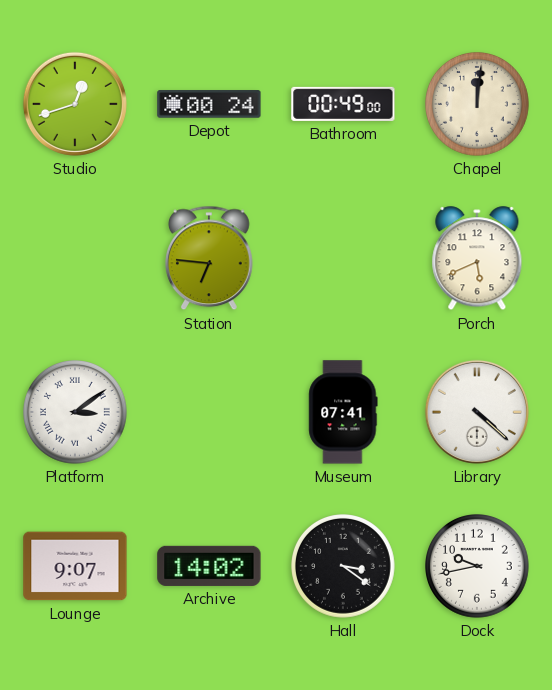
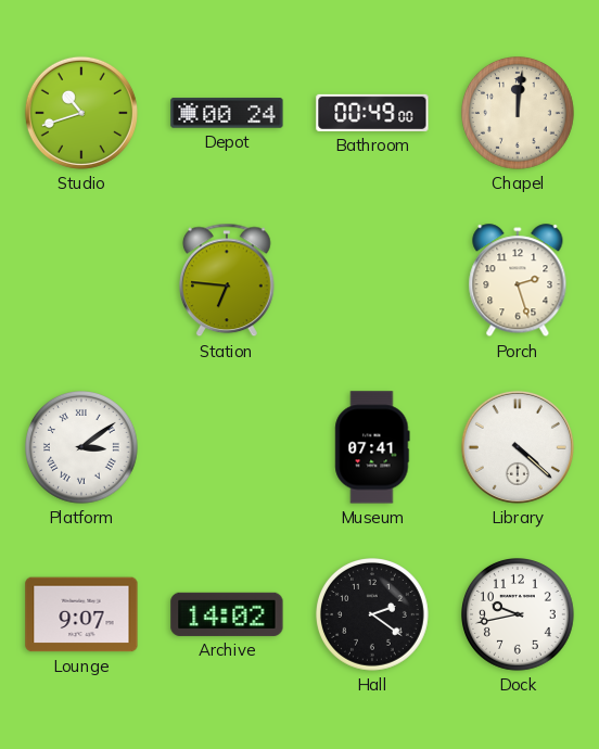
Studio: 12:42 -> 10:42
Porch: 5:41 -> 2:27
Hall: 3:21 -> 2:21
